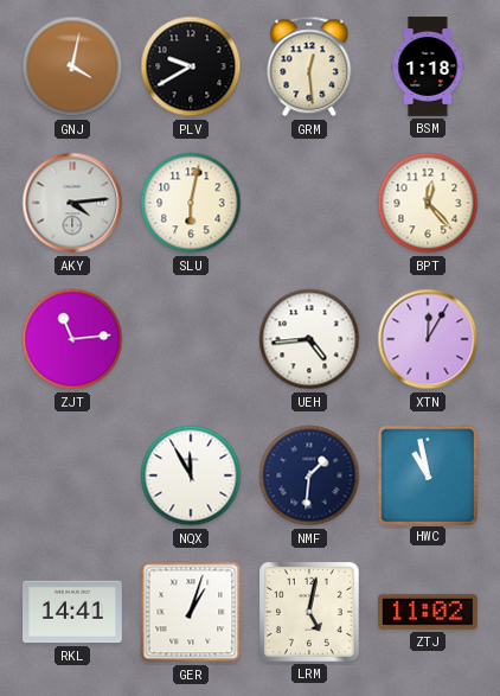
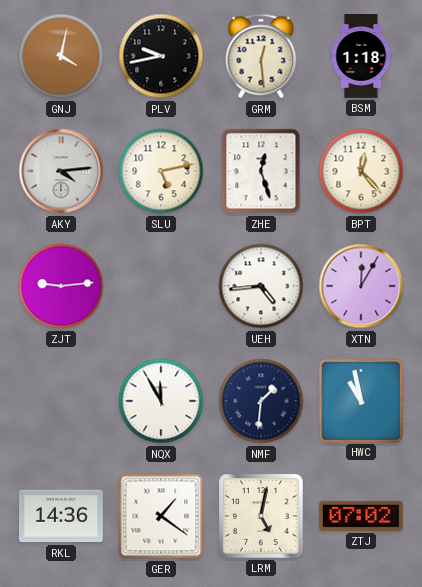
PLV: 9:40 -> 9:43
SLU: 6:02 -> 5:13
ZHE: none -> 12:27
ZJT: 11:14 -> 9:14
RKL: 14:41 -> 14:36
GER: 1:03 -> 1:21
ZTJ: 11:02 -> 07:02
